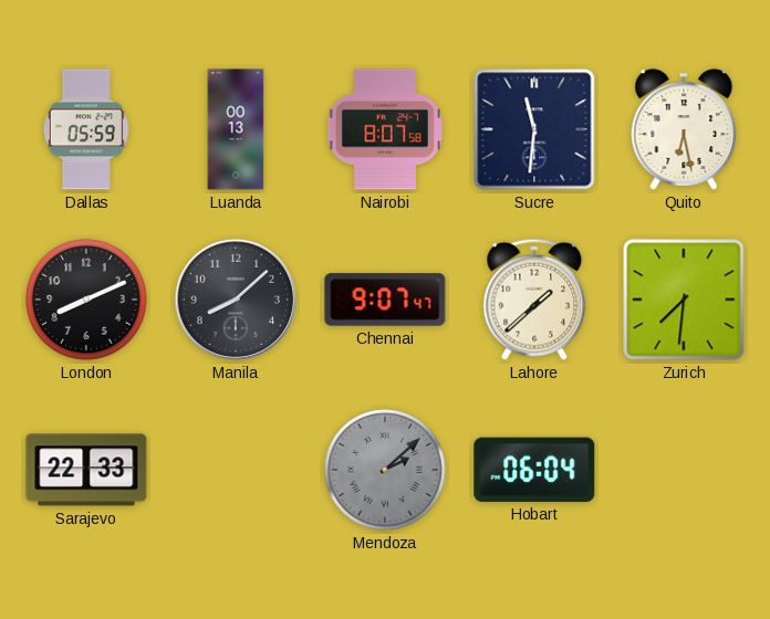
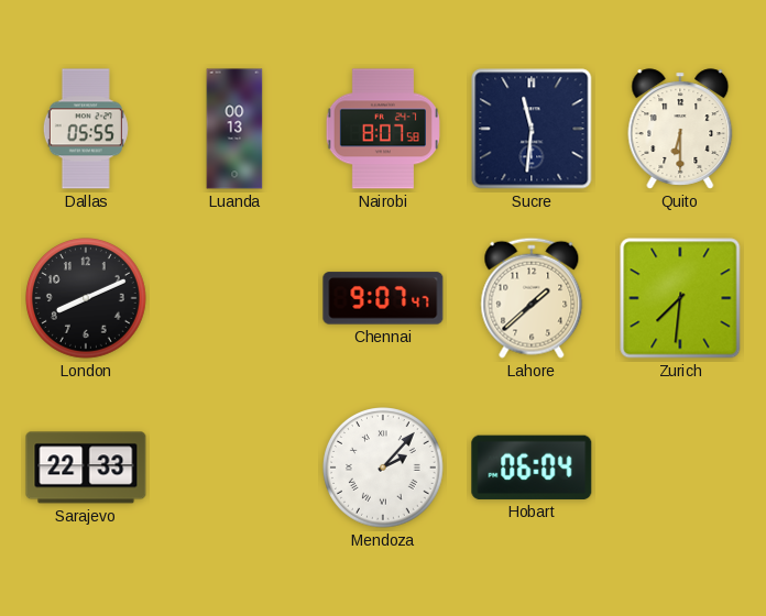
Dallas: 05:59 -> 05:55
Quito: 6:28 -> 6:30
Manila: 8:08 -> none
Mendoza: 2:08 -> 2:07
Mendoza dial: grey -> white
